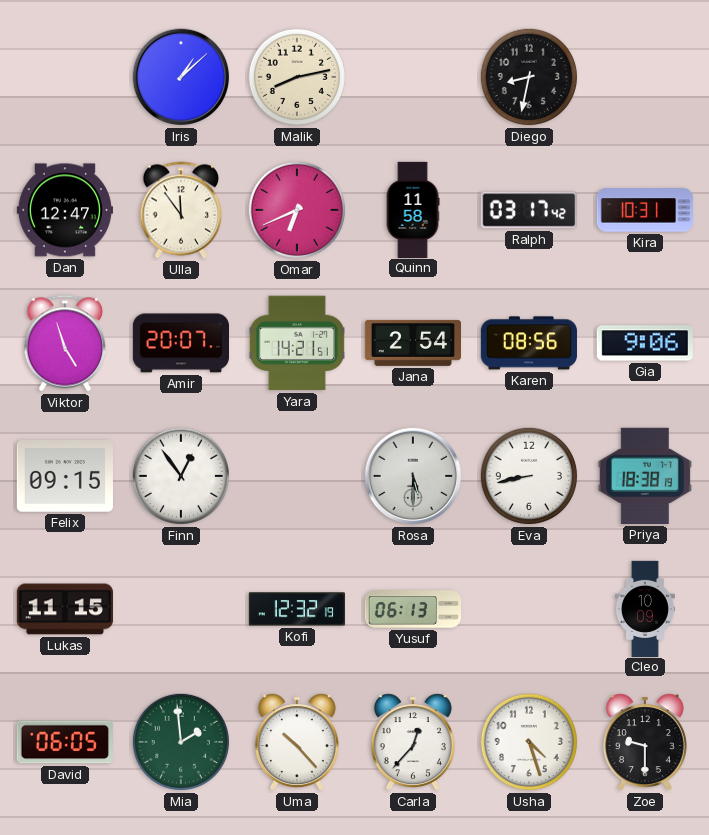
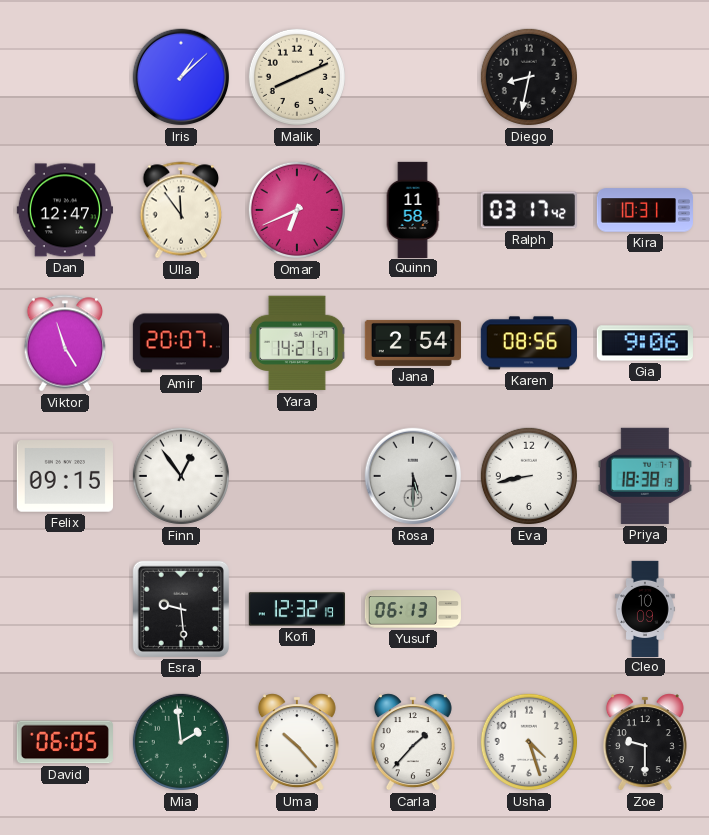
Malik: 8:13 -> 8:11
Lukas: 11:15 -> none
Esra: none -> 9:29
Carla: 12:37 -> 1:37
